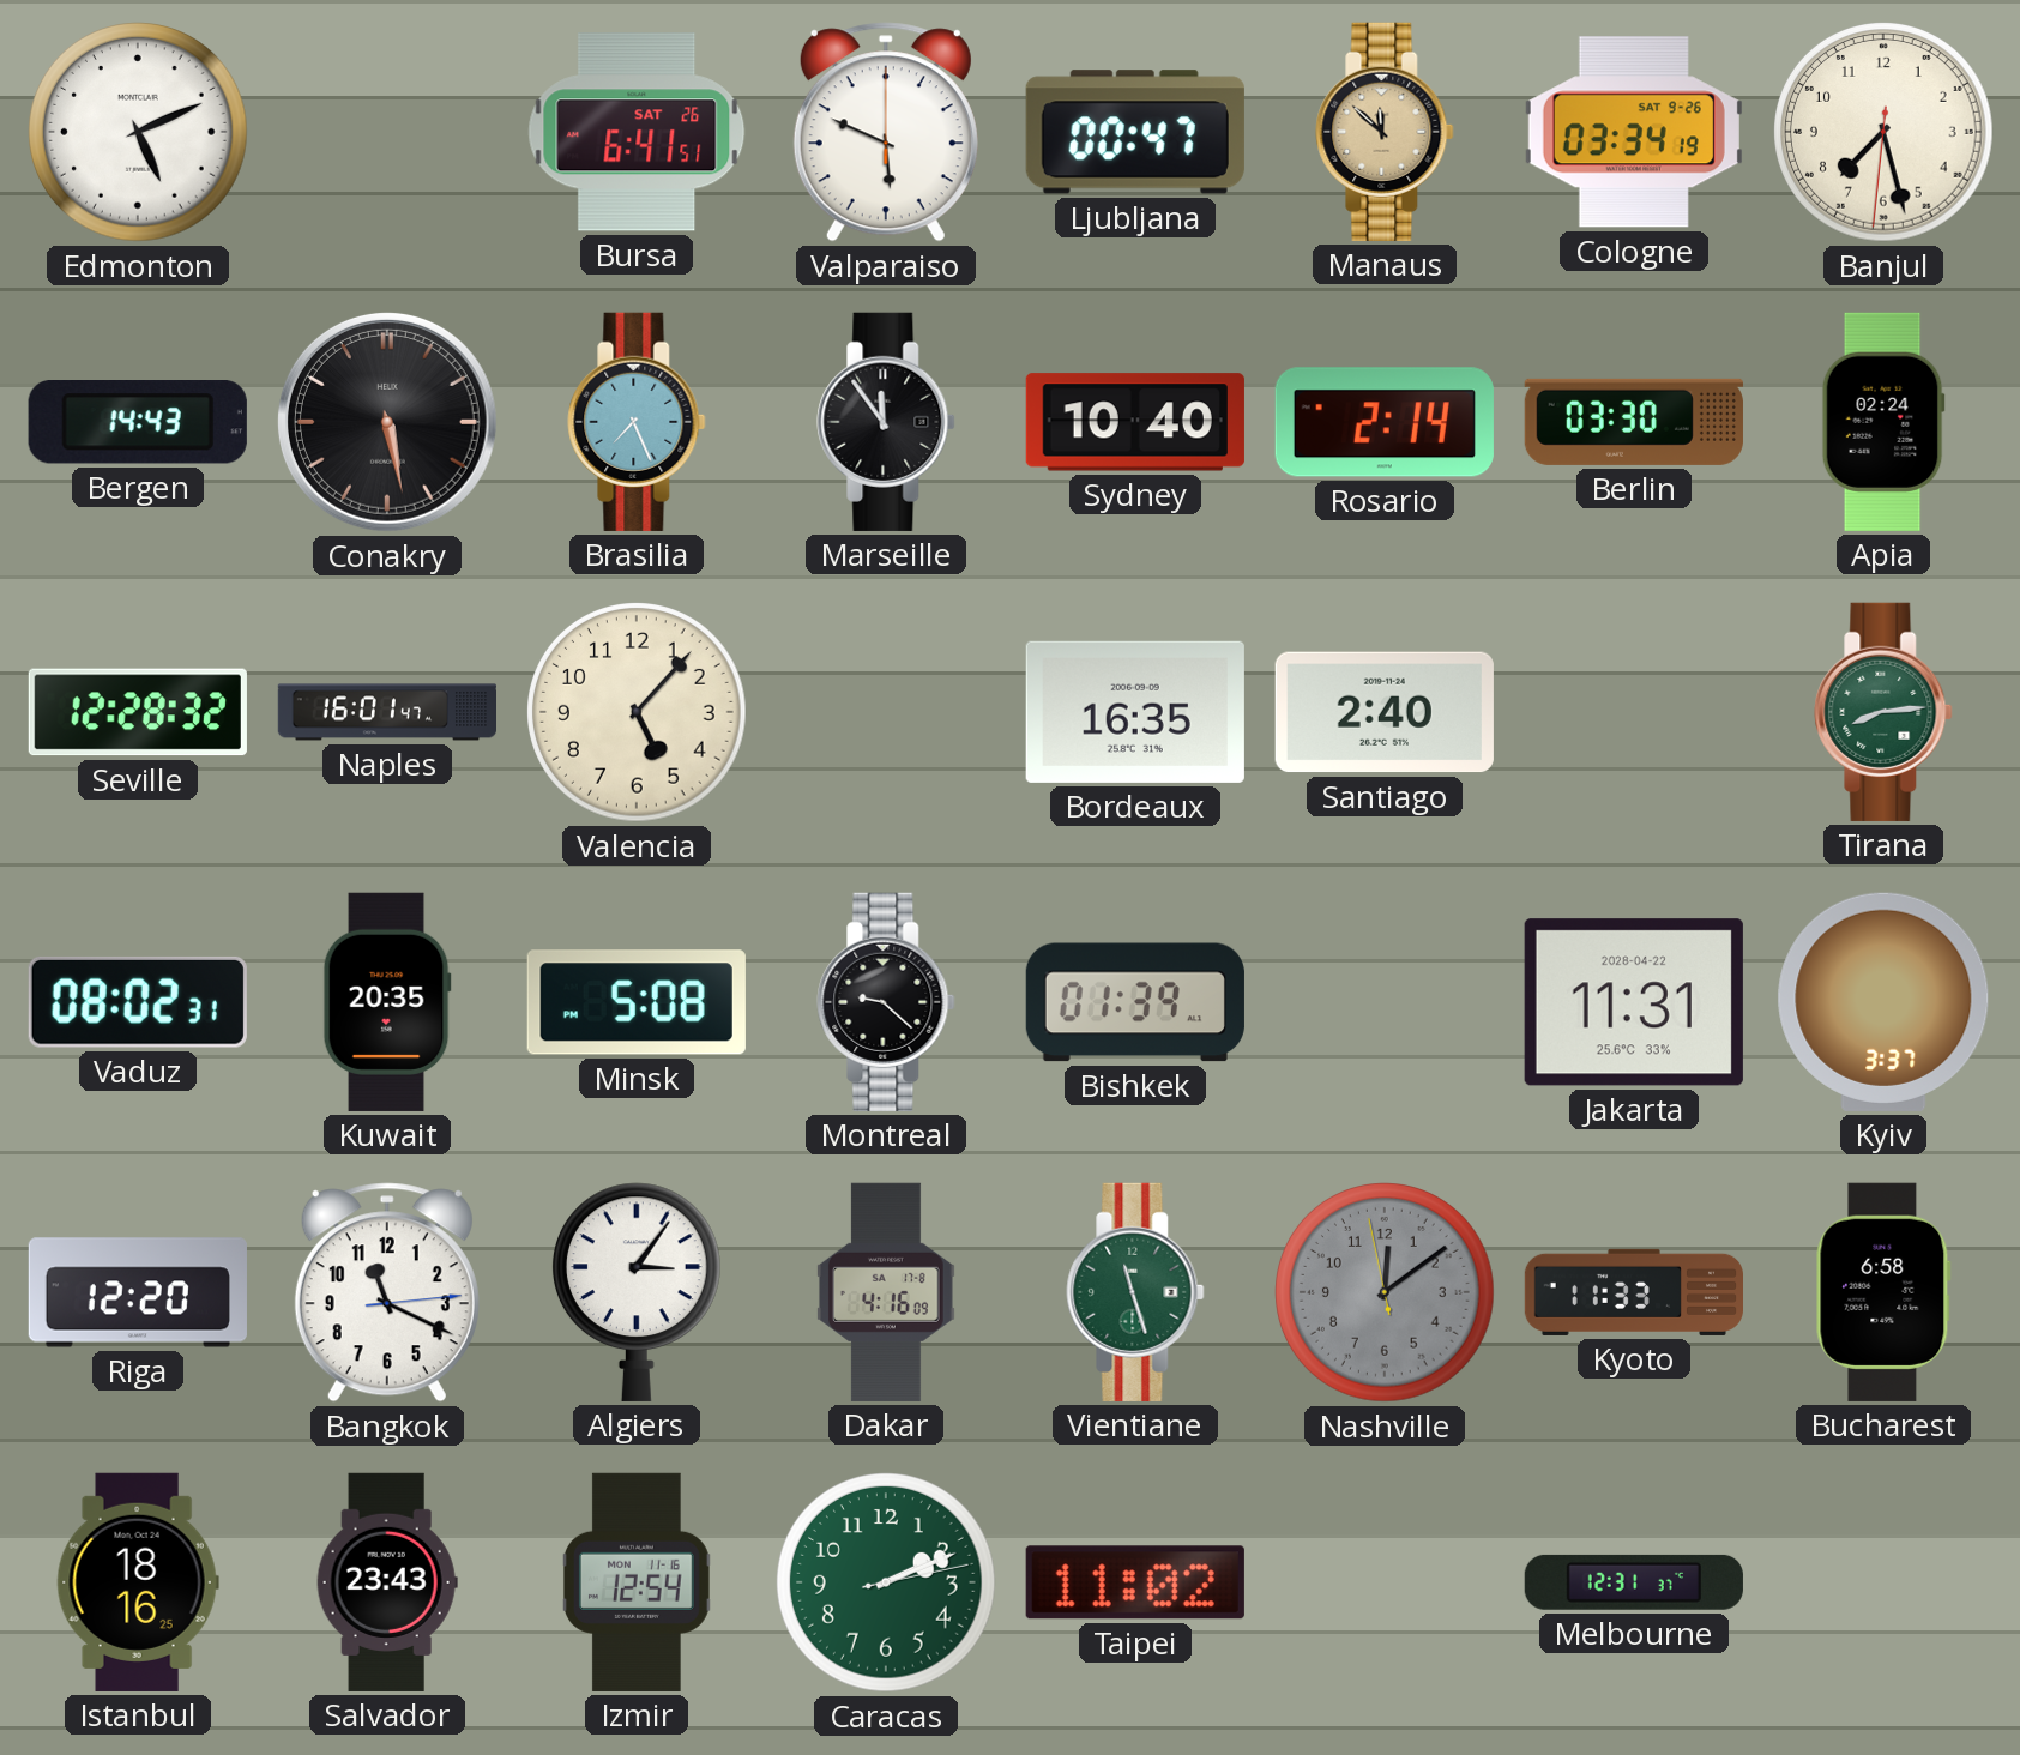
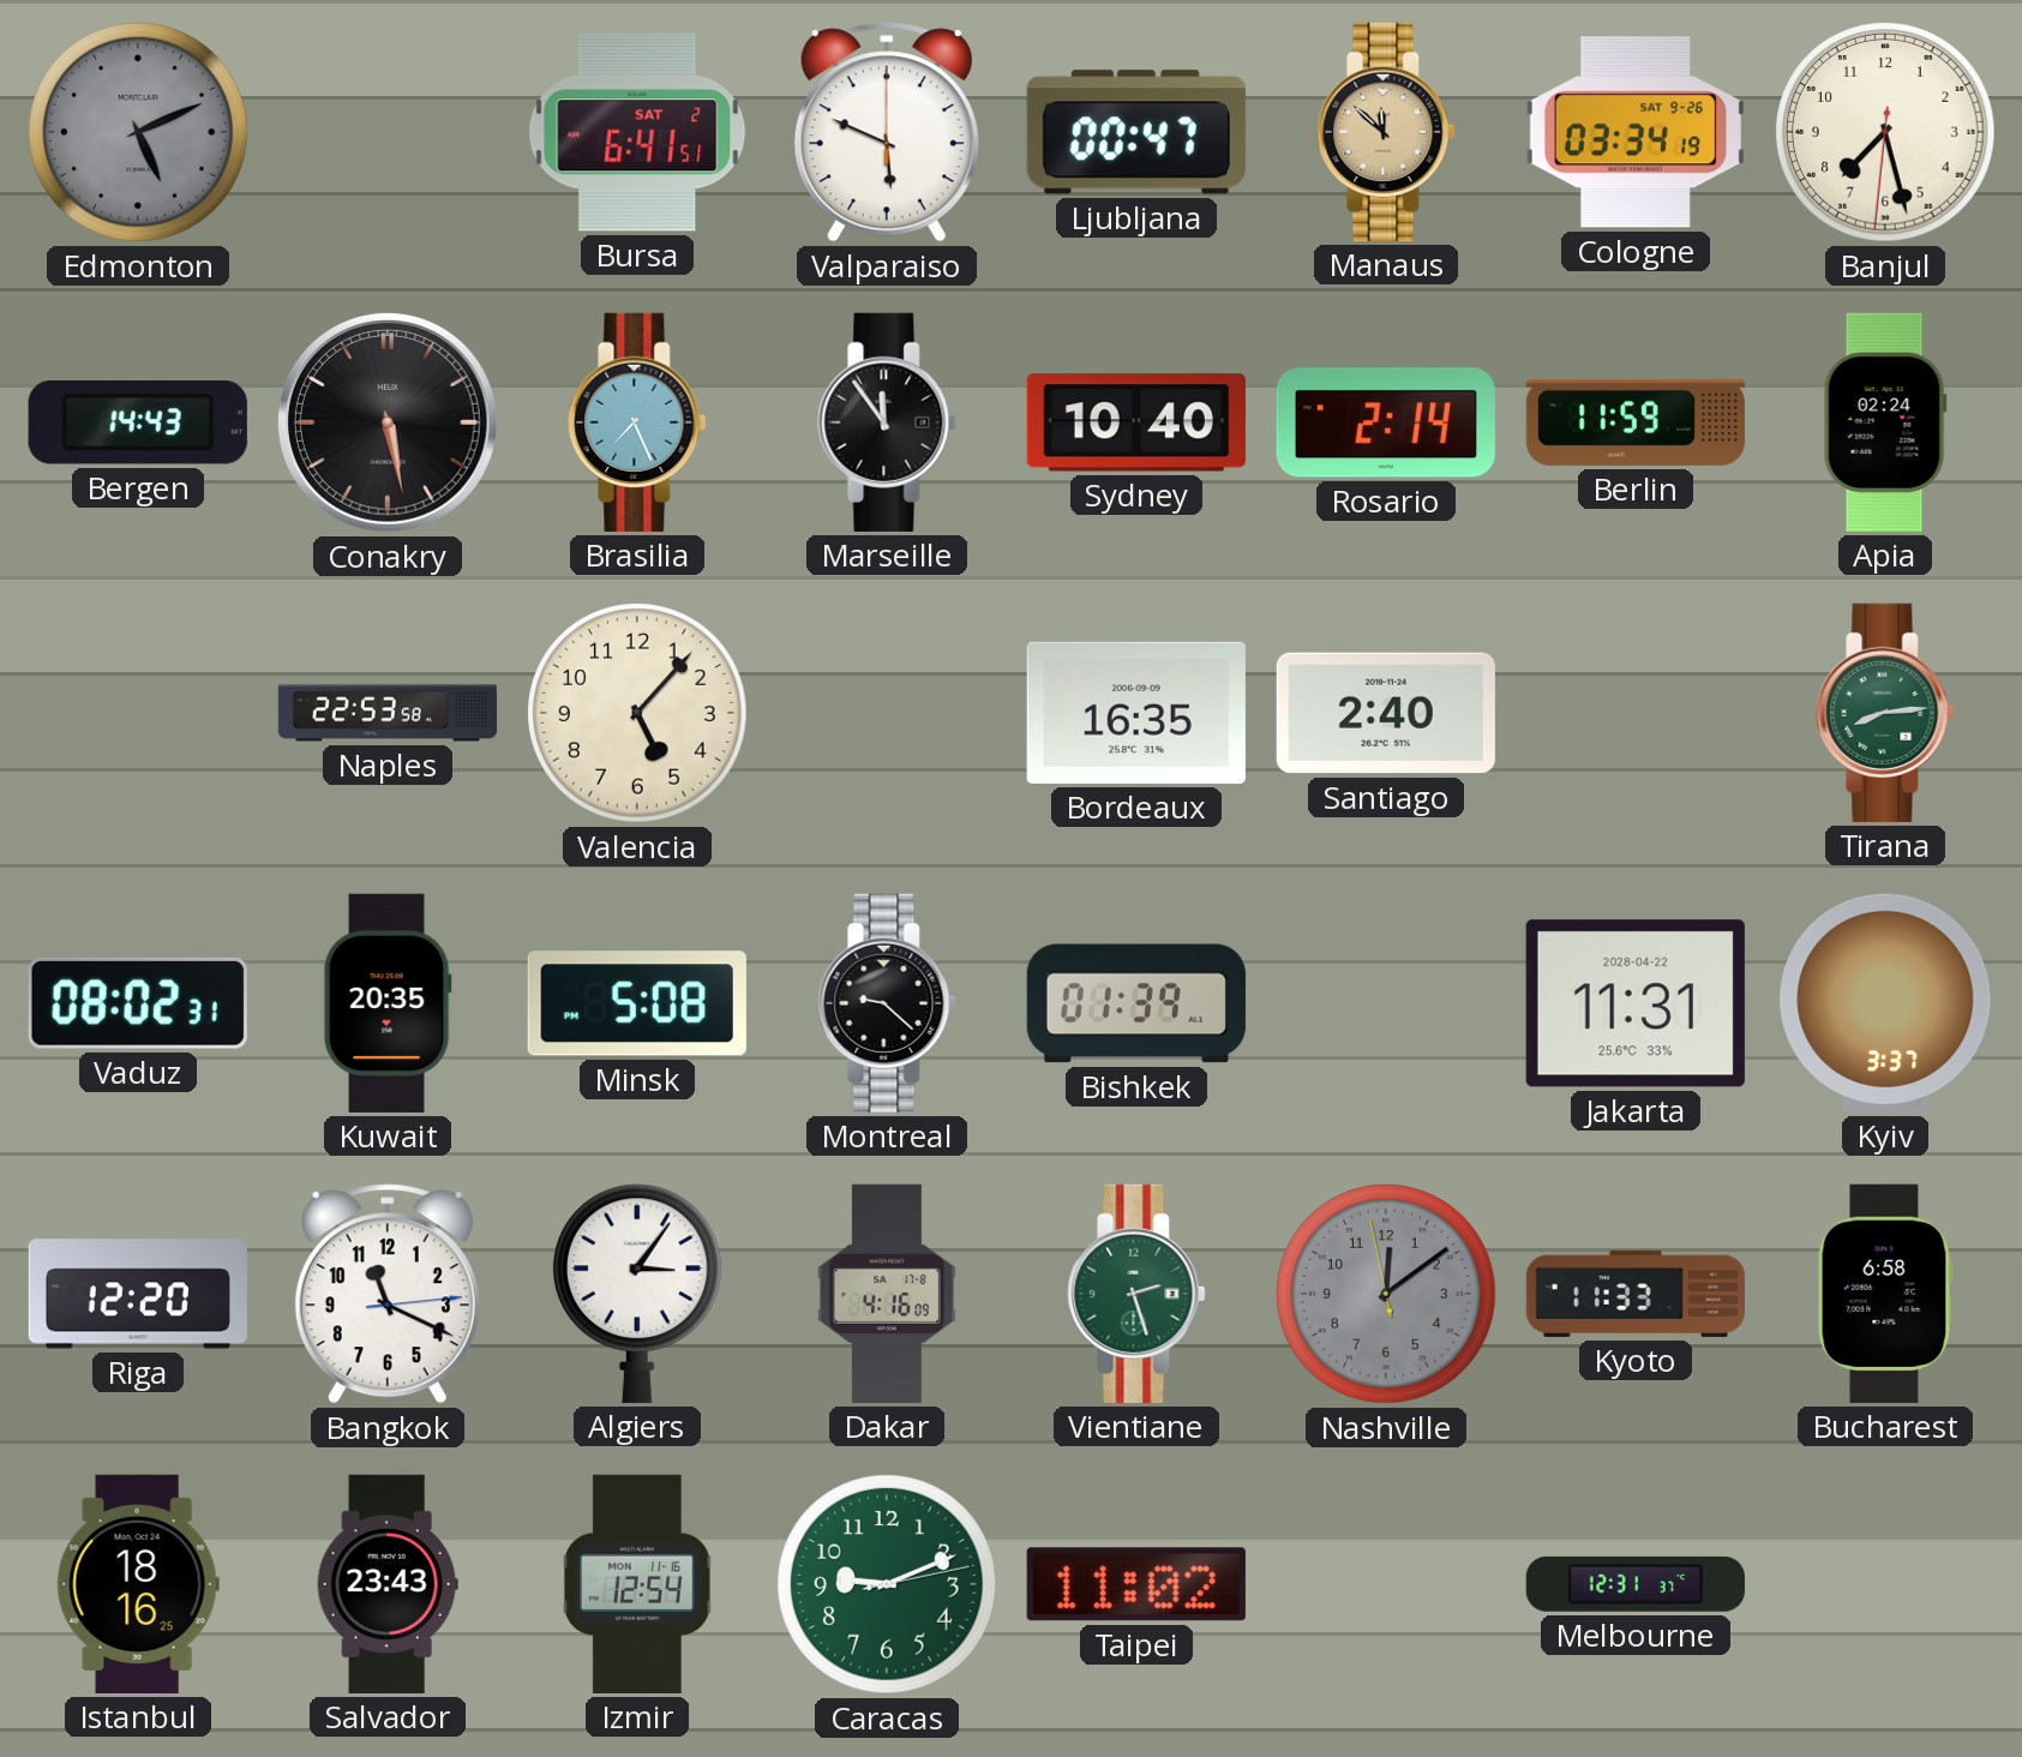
Edmonton dial: white -> grey
Bursa date: SAT 26 -> SAT 2
Berlin: 03:30 -> 11:59
Seville: 12:28 -> none
Naples: 16:01 -> 22:53
Vientiane: 11:27 -> 2:27
Caracas: 2:11 -> 9:11
